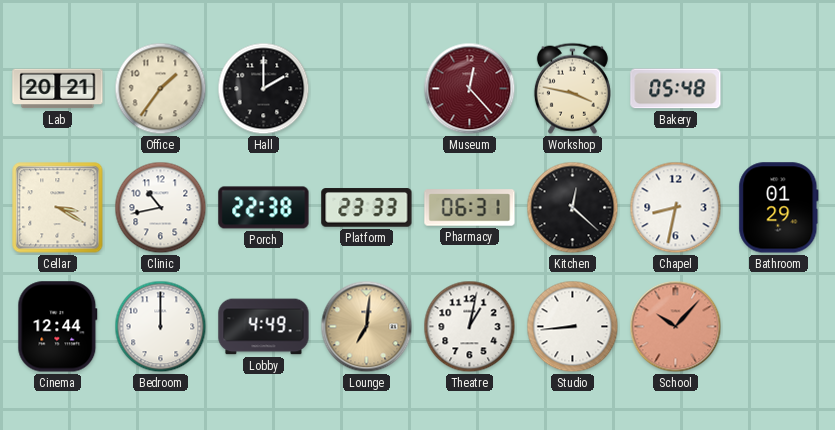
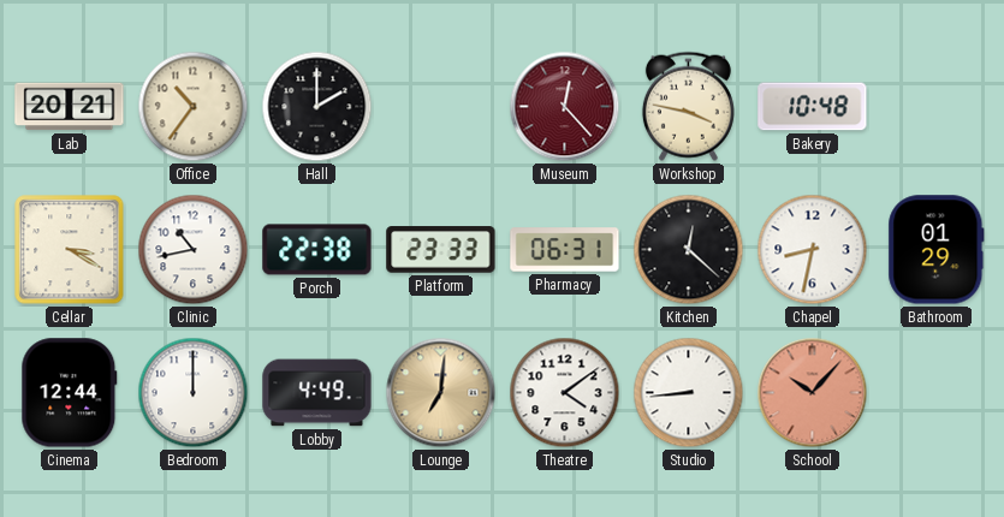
Office: 1:36 -> 10:36
Bakery: 05:48 -> 10:48
Theatre: 1:02 -> 4:09
